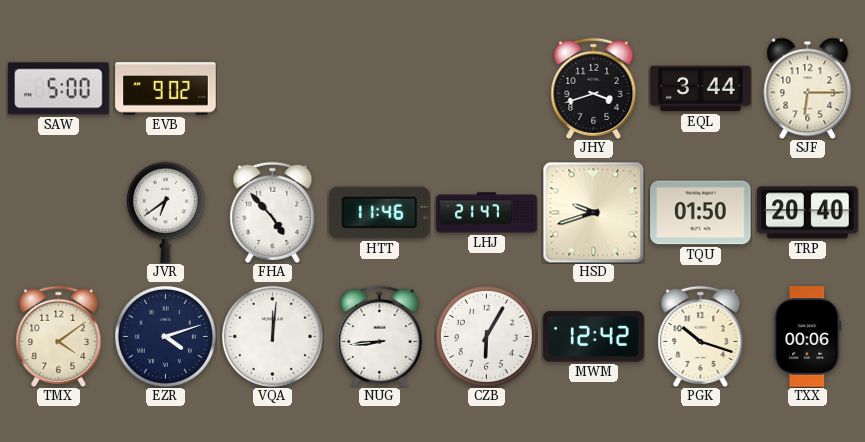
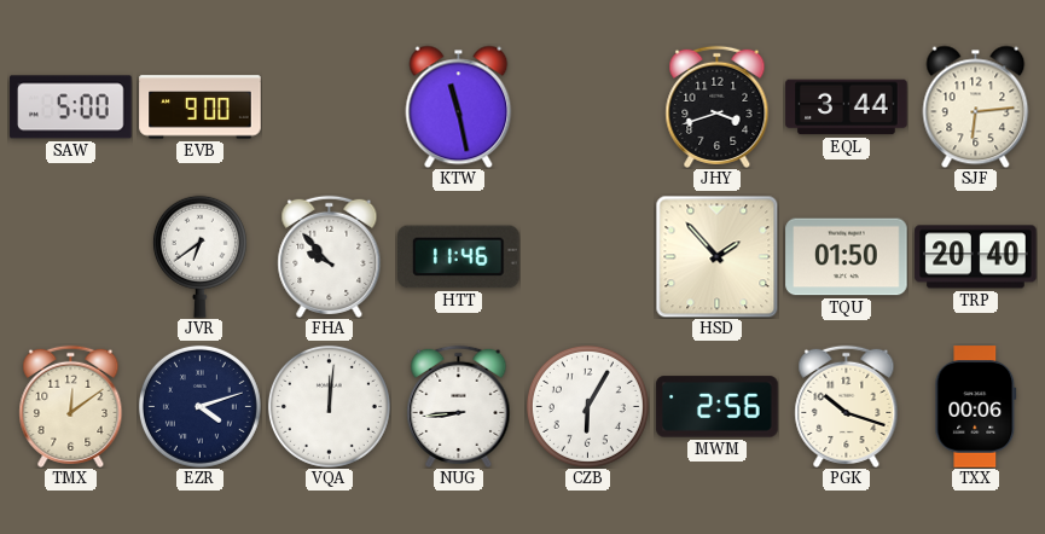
EVB: 9:02 -> 9:00
KTW: none -> 11:28
SJF: 6:15 -> 6:14
FHA: 4:53 -> 9:53
LHJ: 21:47 -> none
HSD: 9:42 -> 1:53
TMX: 4:09 -> 12:09
MWM: 12:42 -> 2:56
